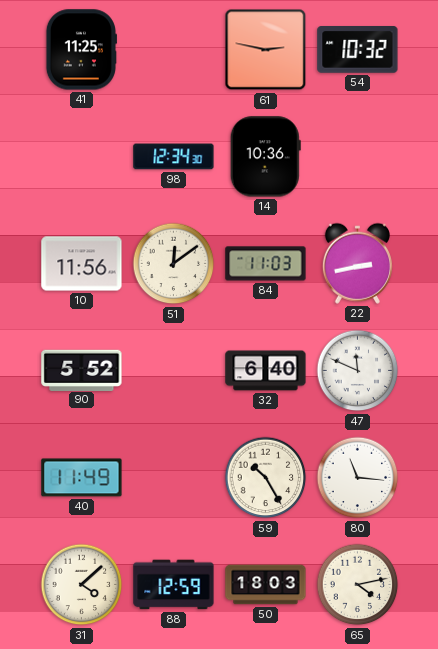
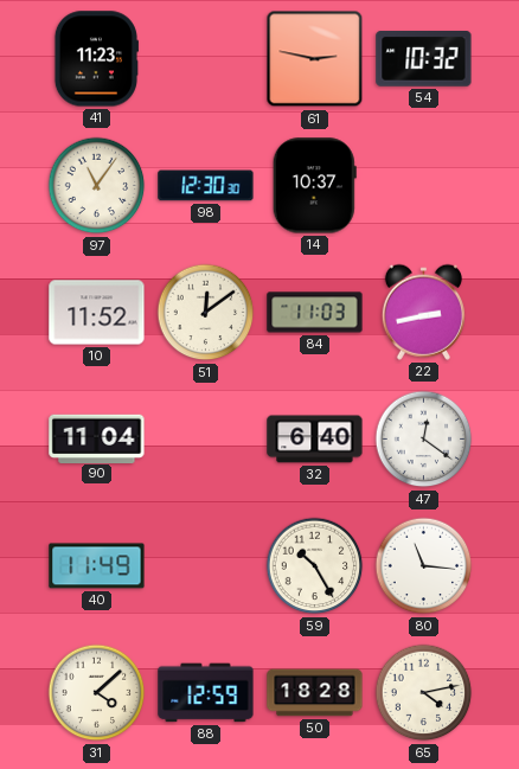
41: 11:25 -> 11:23
97: none -> 11:06
98: 12:34 -> 12:30
14: 10:36 -> 10:37
10: 11:56 -> 11:52
90: 5:52 -> 11:04
47: 11:49 -> 12:21
50: 18:03 -> 18:28
